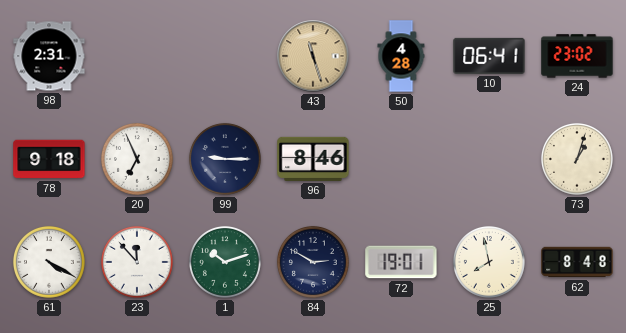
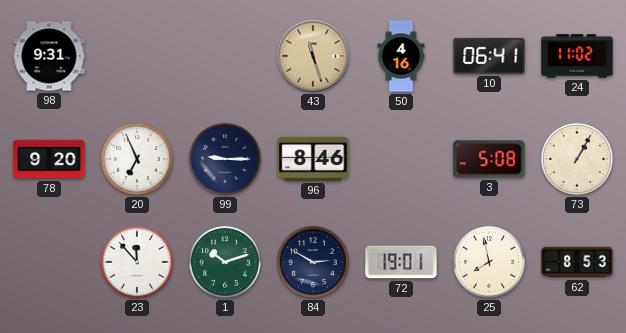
98: 2:31 -> 9:31
50: 4:28 -> 4:16
24: 23:02 -> 11:02
78: 9:18 -> 9:20
3: none -> 5:08
73: 1:03 -> 1:05
61: 4:20 -> none
62: 8:48 -> 8:53
